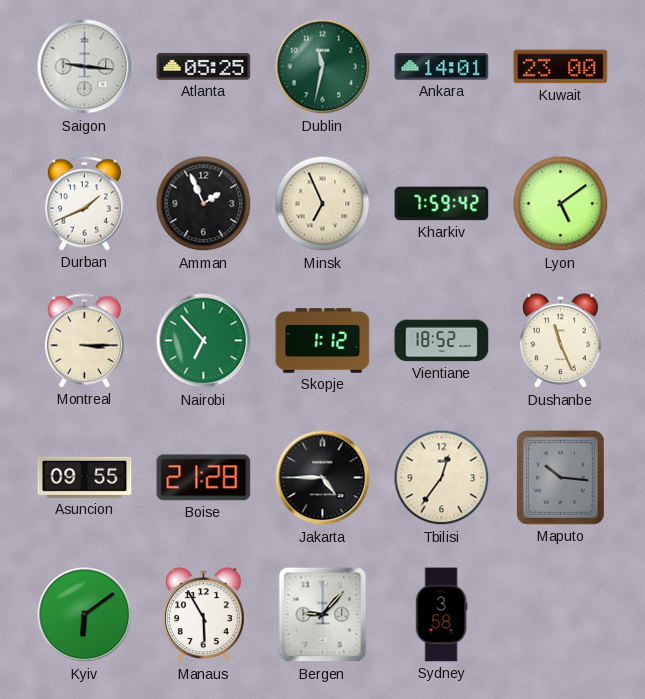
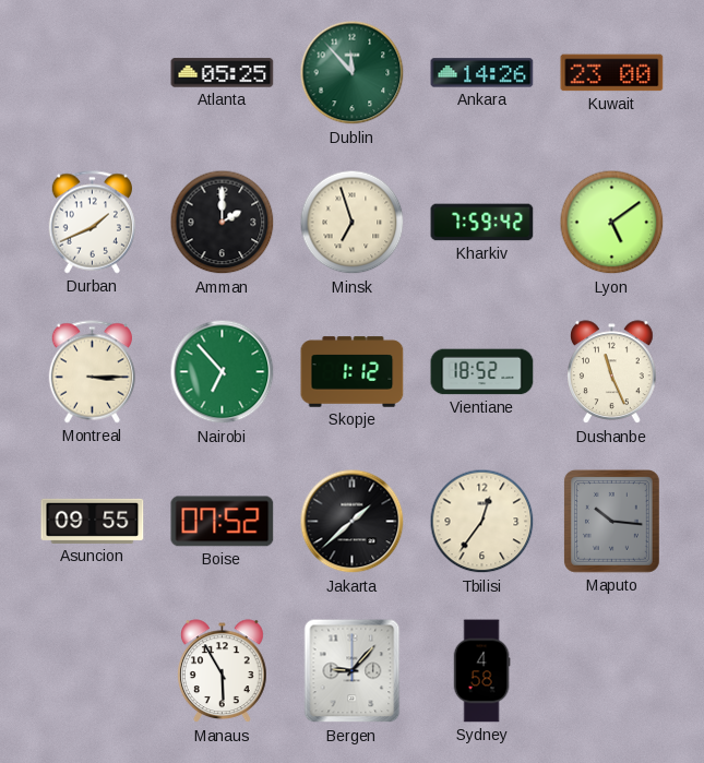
Saigon: 9:16 -> none
Dublin: 11:32 -> 11:53
Ankara: 14:01 -> 14:26
Amman: 1:56 -> 2:00
Minsk: 6:56 -> 6:57
Boise: 21:28 -> 07:52
Jakarta: 4:45 -> 1:38
Kyiv: 6:09 -> none
Sydney: 3:58 -> 4:58
